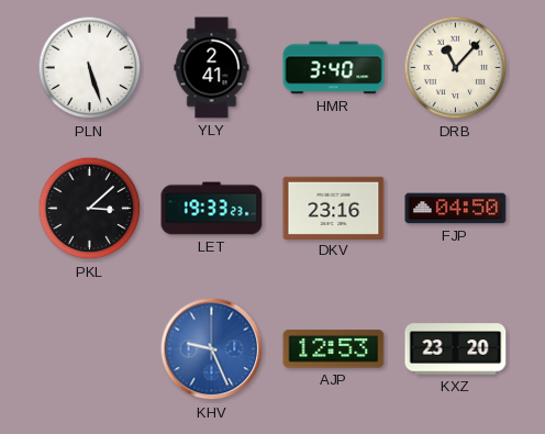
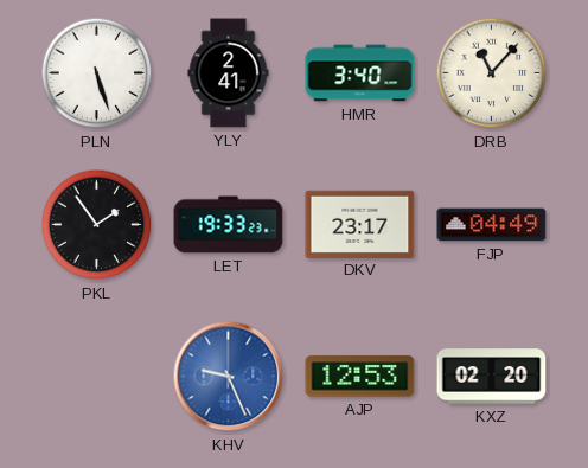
PKL: 3:08 -> 1:54
DKV: 23:16 -> 23:17
FJP: 04:50 -> 04:49
KXZ: 23:20 -> 02:20
